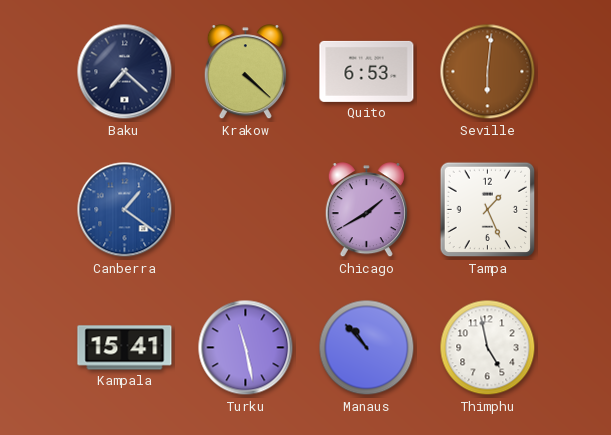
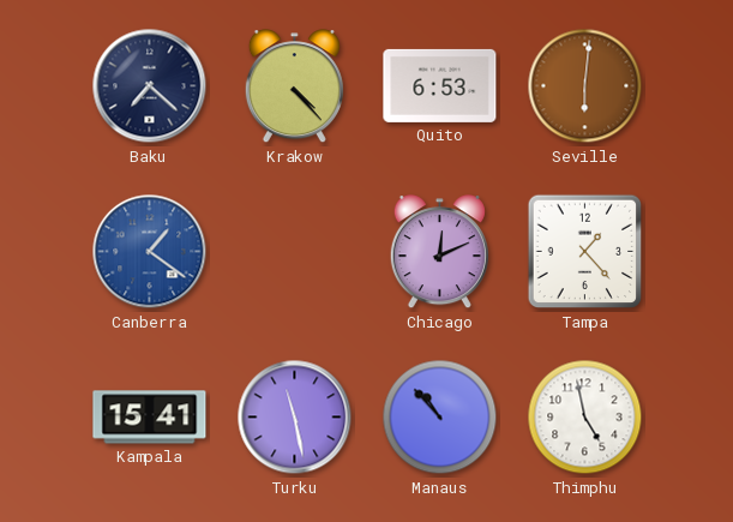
Krakow: 4:22 -> 4:23
Chicago: 1:40 -> 12:11
Tampa: 1:26 -> 1:23
